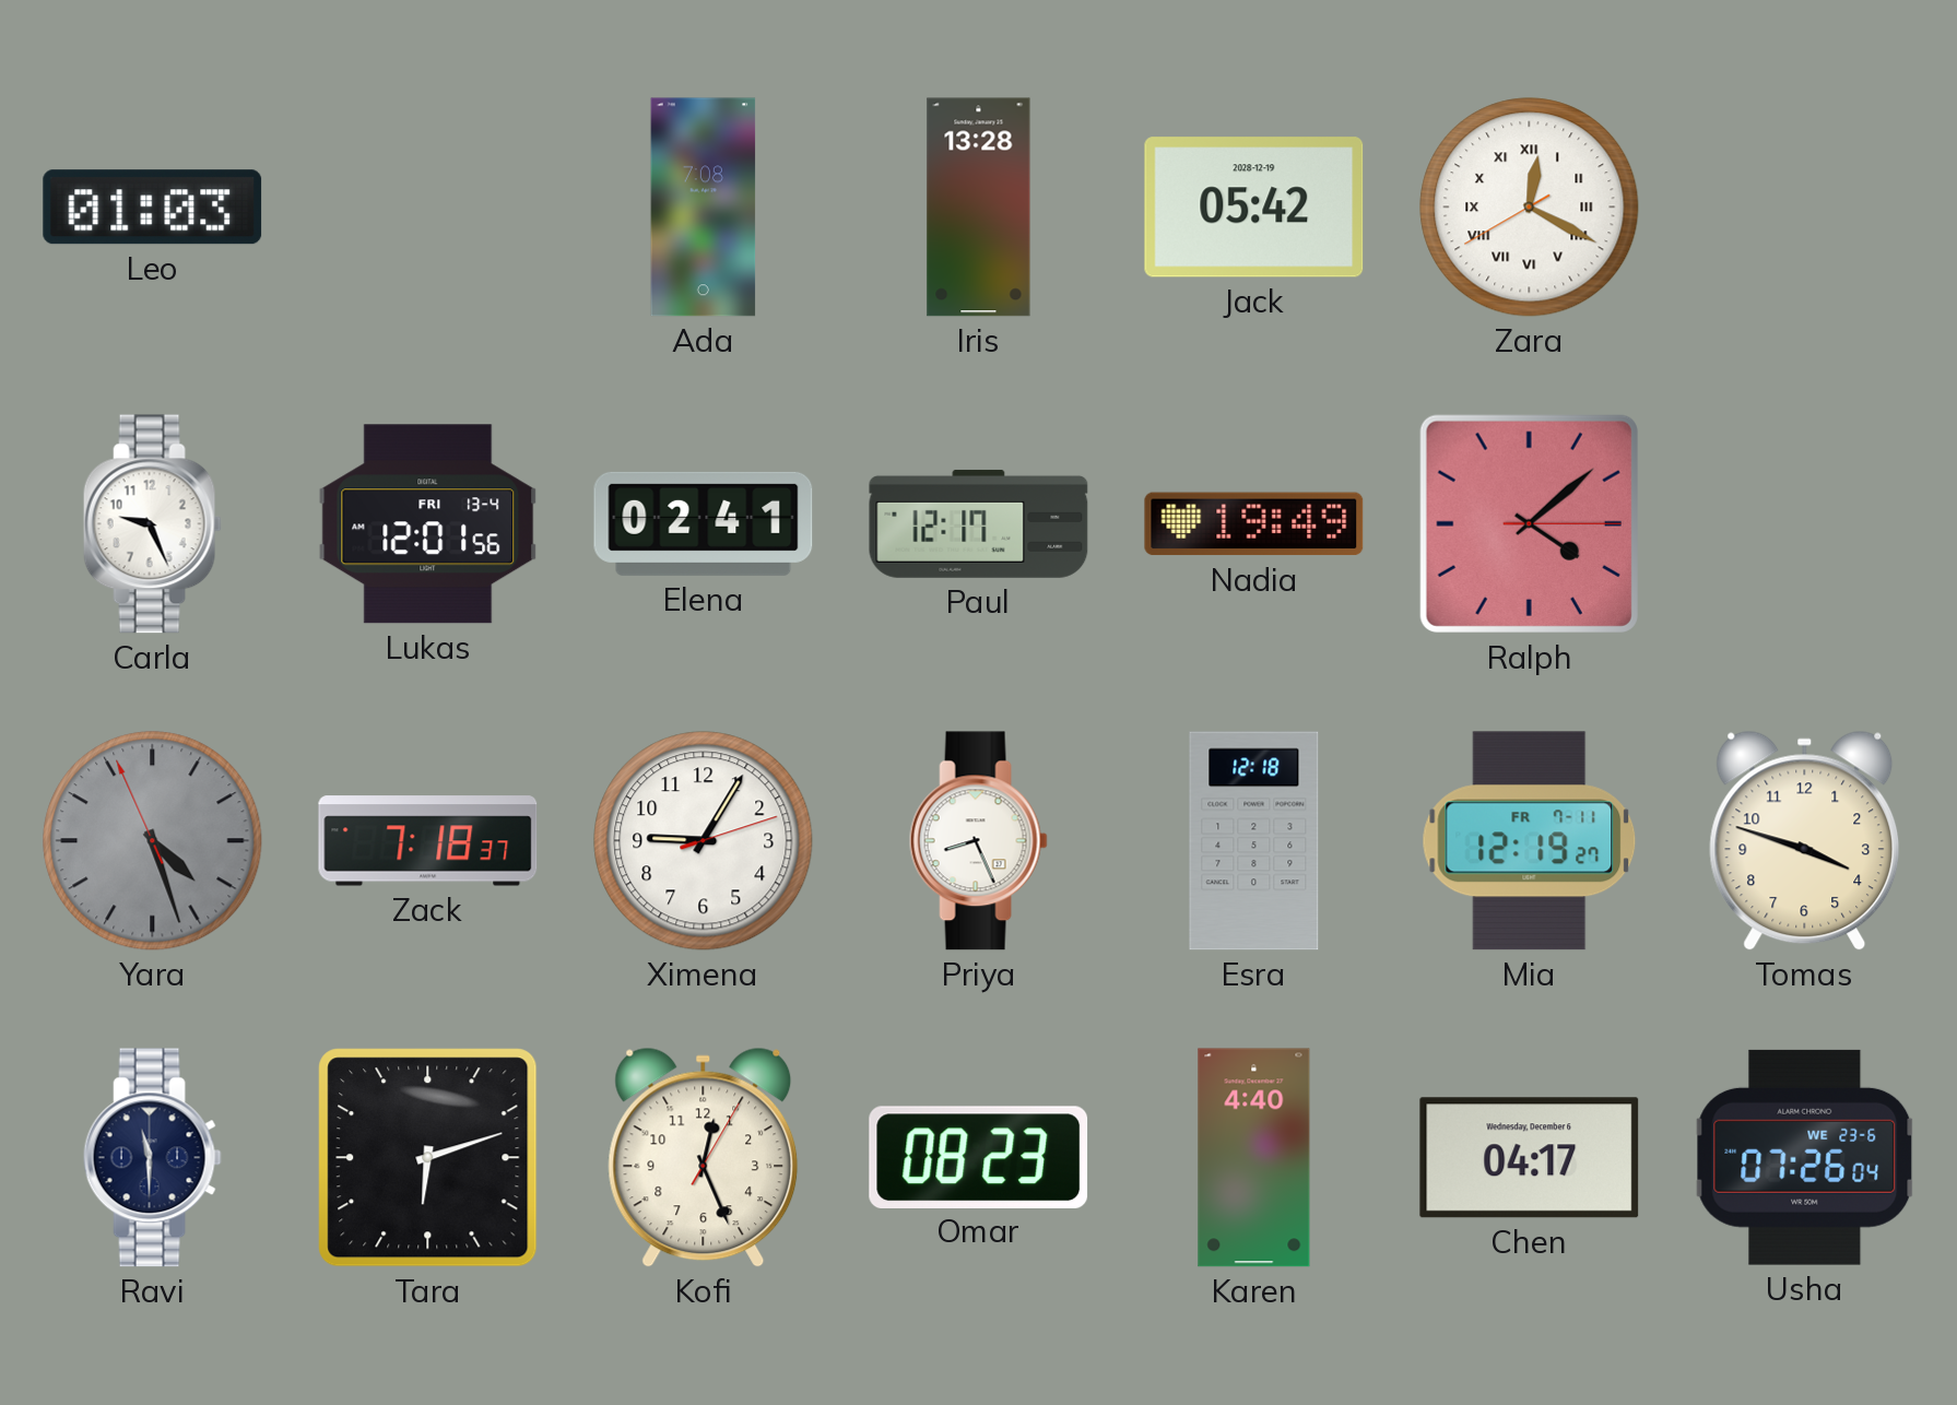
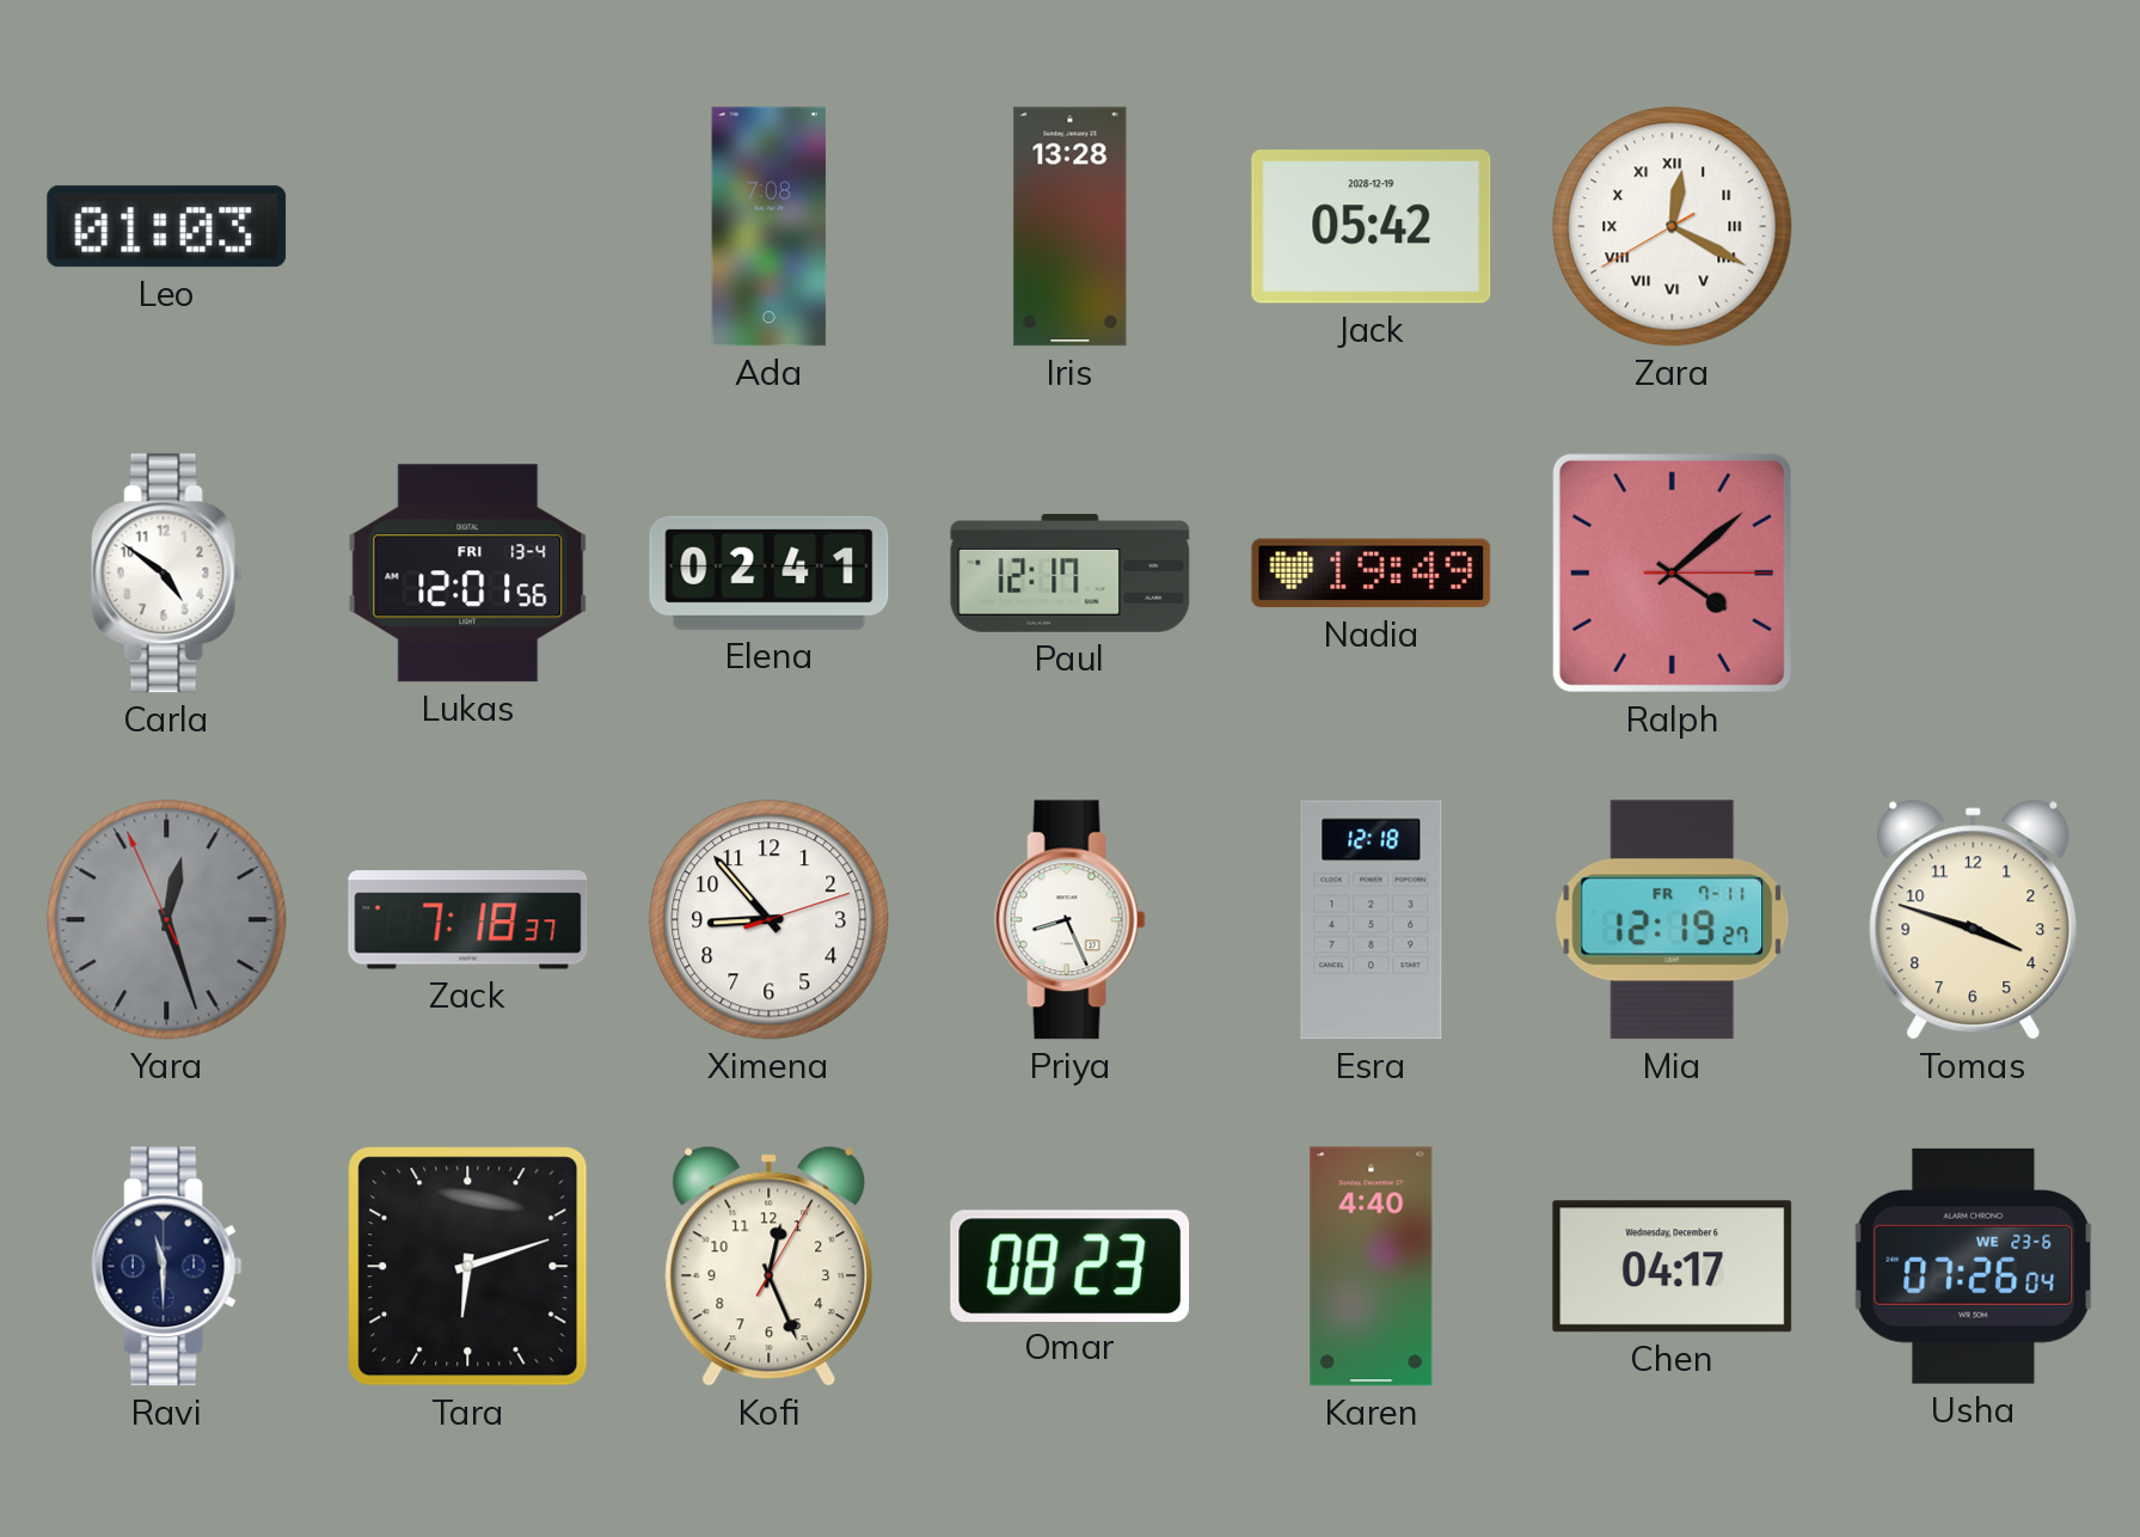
Carla: 9:26 -> 4:51
Yara: 4:26 -> 12:26
Ximena: 9:05 -> 8:53
